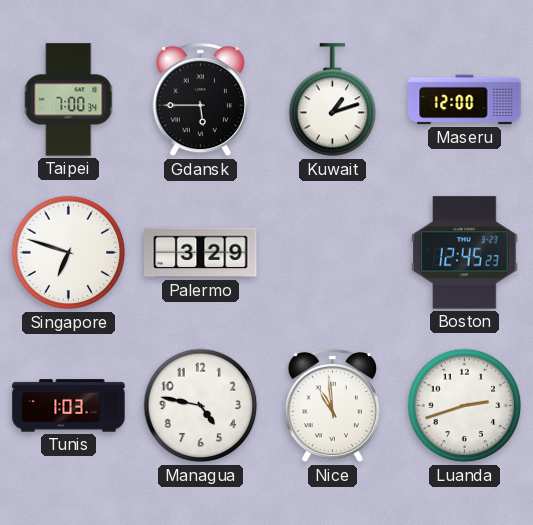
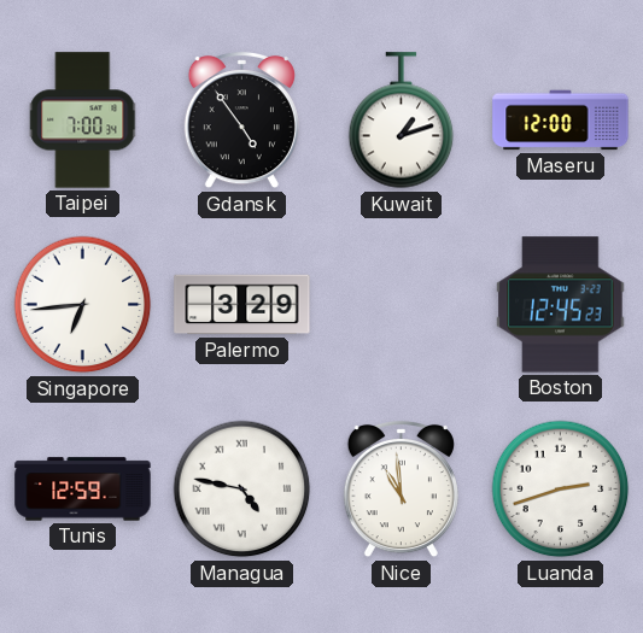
Gdansk: 5:45 -> 4:54
Singapore: 6:48 -> 6:44
Tunis: 1:03 -> 12:59
Managua numerals: Arabic -> Roman
